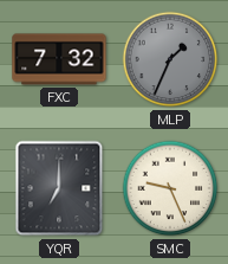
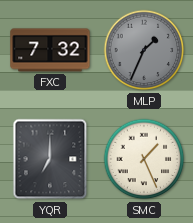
SMC: 9:26 -> 1:26
